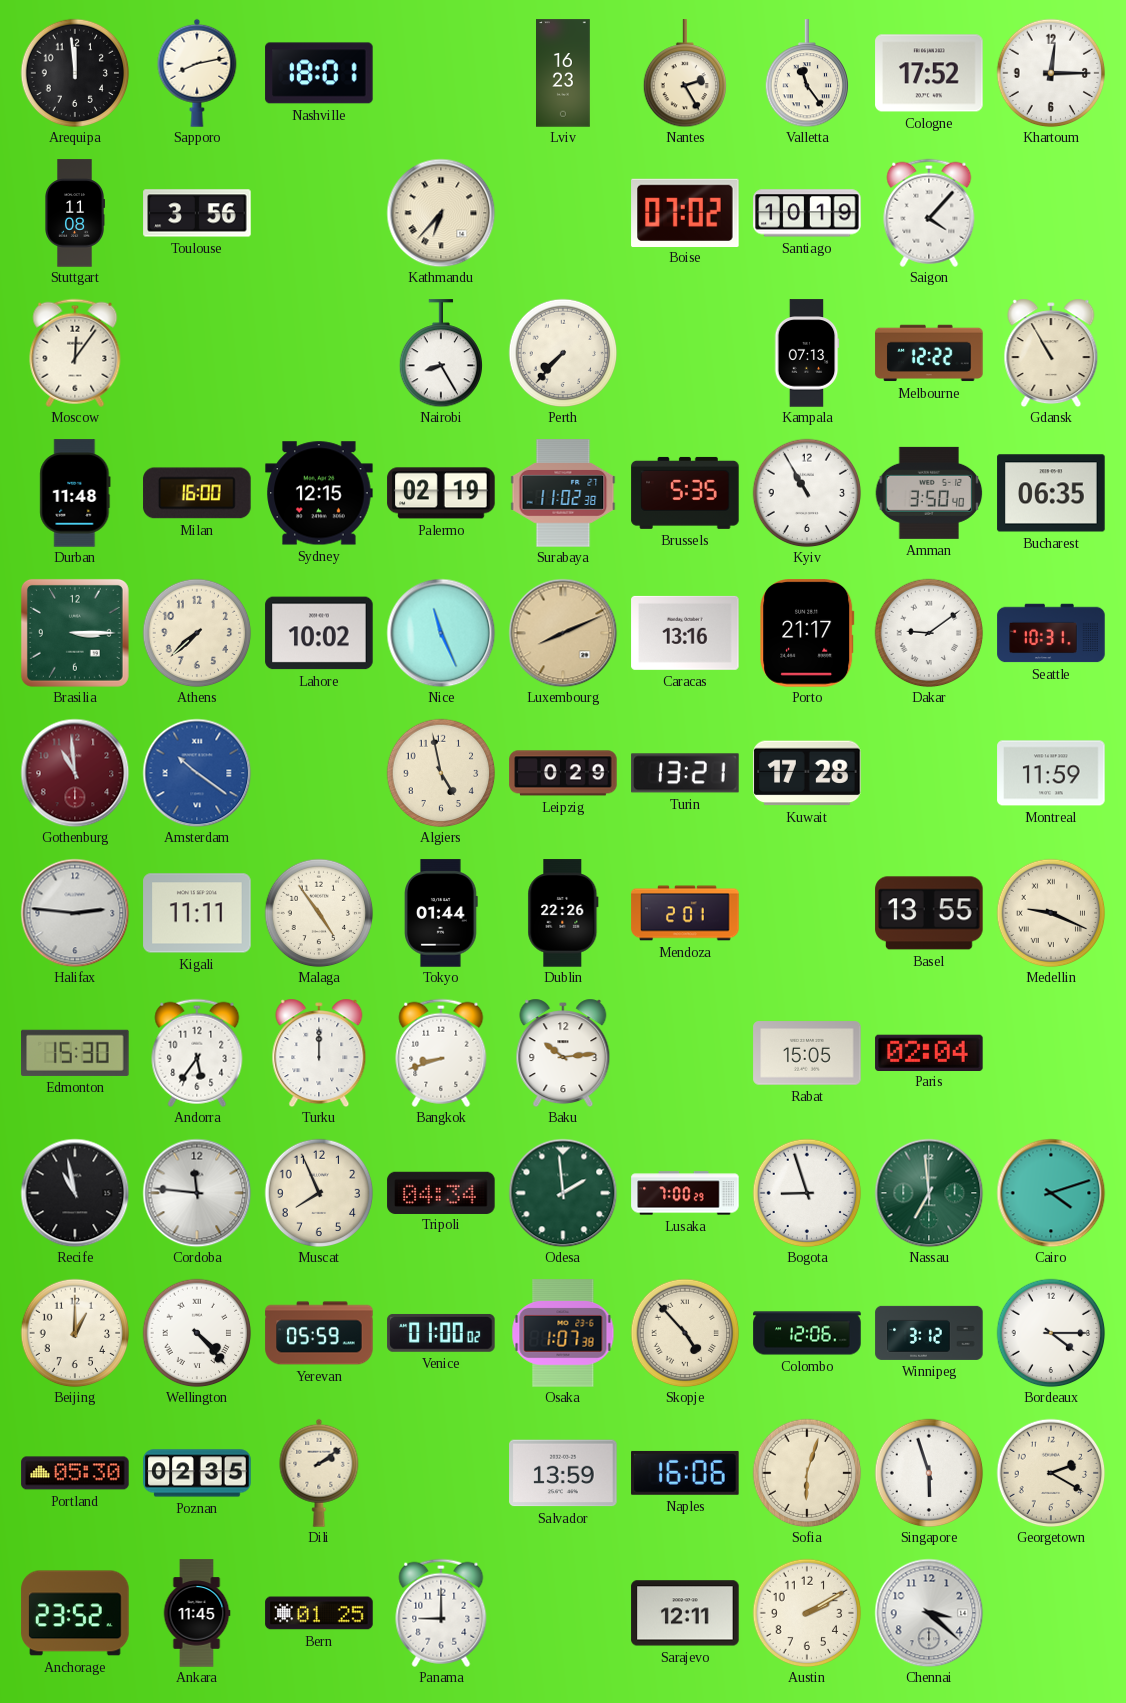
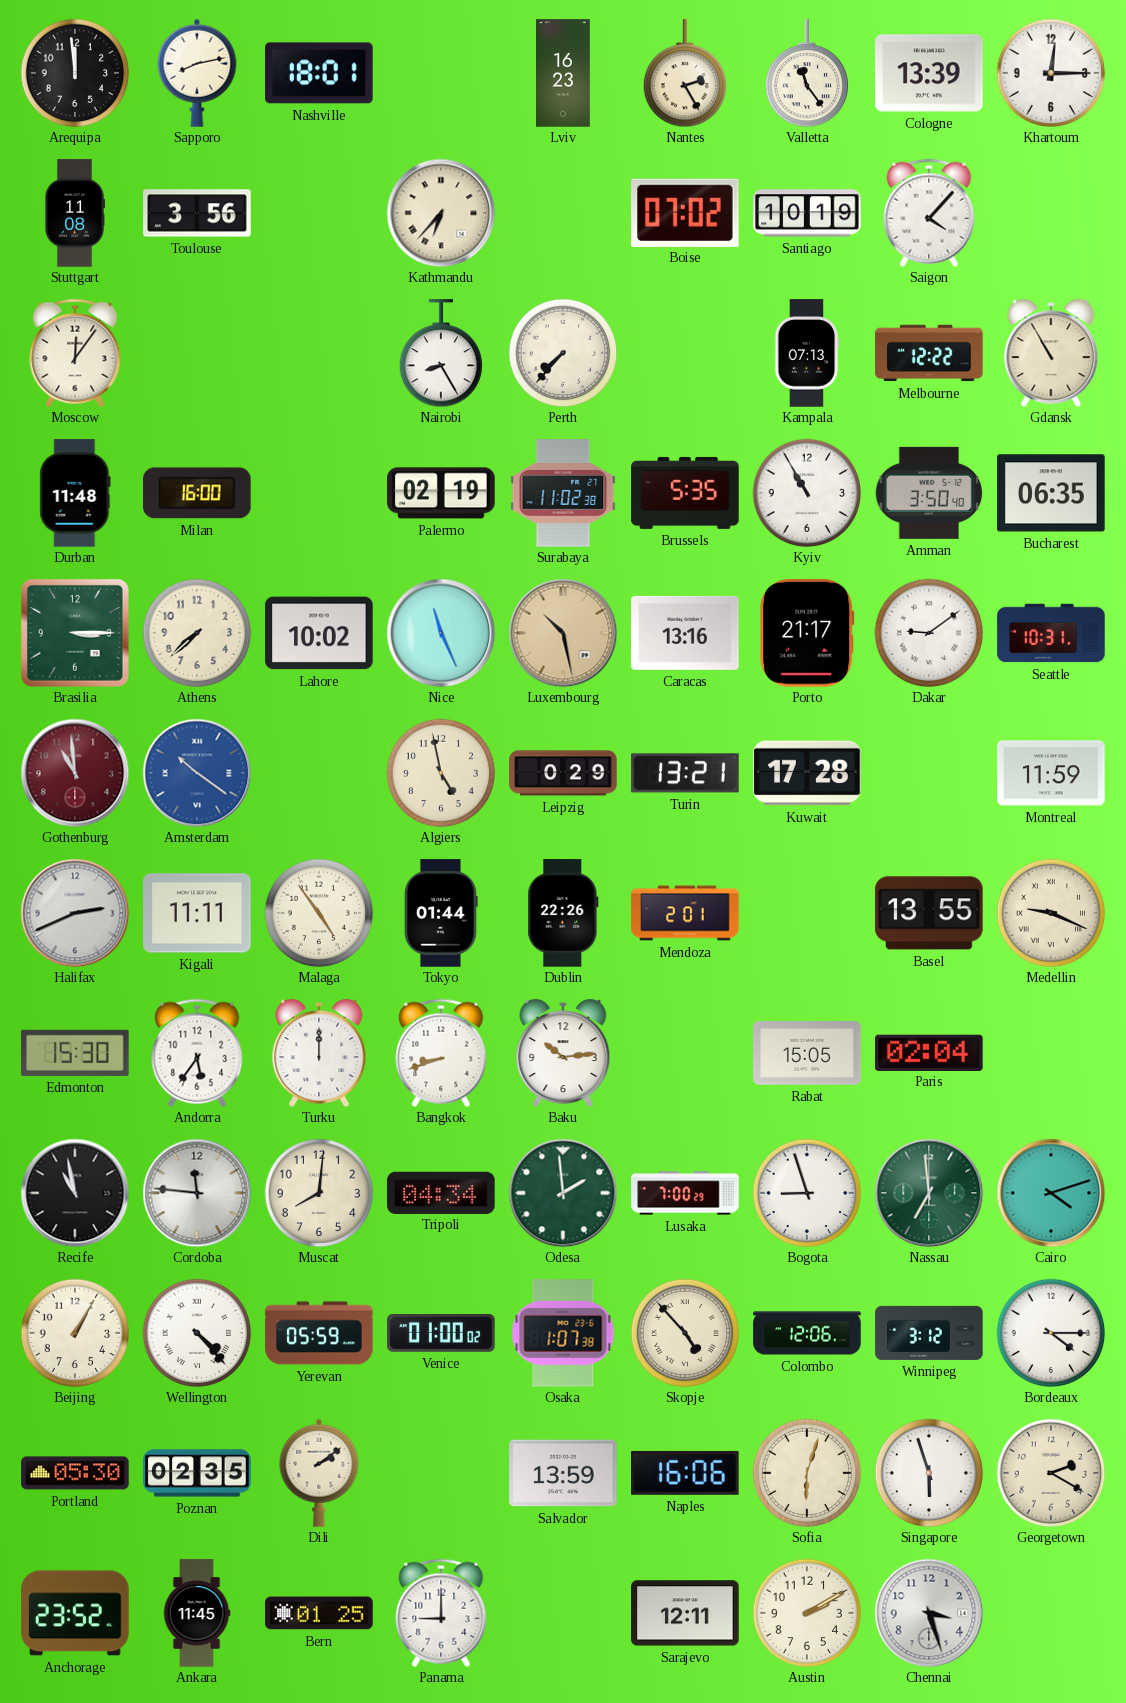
Cologne: 17:52 -> 13:39
Sydney: 12:15 -> none
Luxembourg: 8:11 -> 10:28
Halifax: 2:46 -> 2:41
Muscat: 7:56 -> 8:01
Beijing: 1:00 -> 1:05
Chennai: 3:22 -> 3:27
